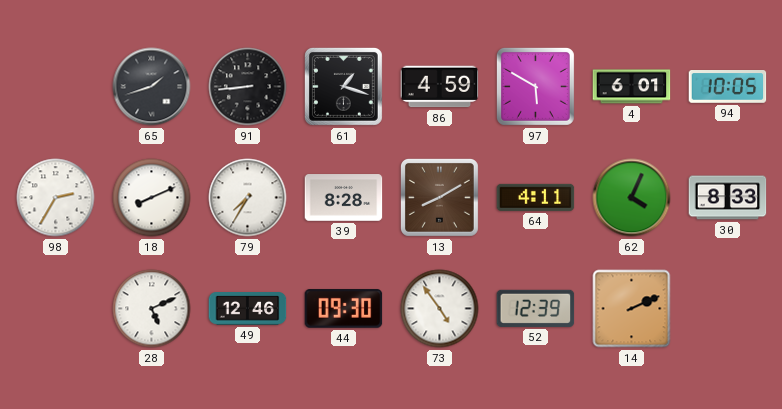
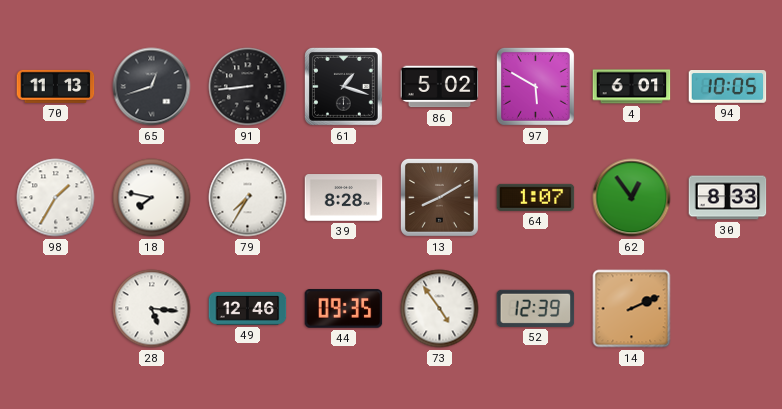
70: none -> 11:13
65: 1:42 -> 12:42
86: 4:59 -> 5:02
98: 2:35 -> 1:35
18: 8:11 -> 7:47
64: 4:11 -> 1:07
62: 4:04 -> 12:54
28: 5:11 -> 5:16
44: 09:30 -> 09:35
